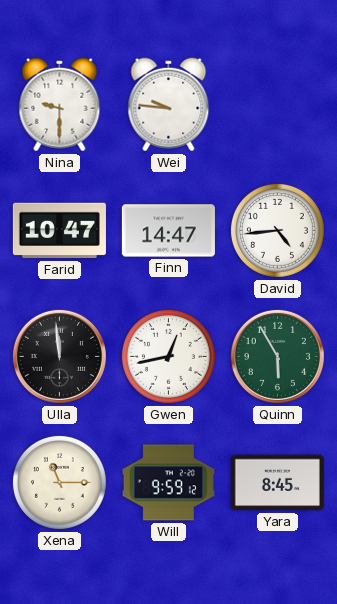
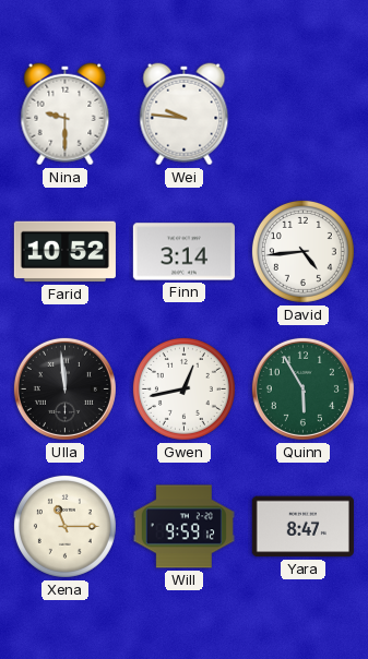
Farid: 10:47 -> 10:52
Finn: 14:47 -> 3:14
Yara: 8:45 -> 8:47
